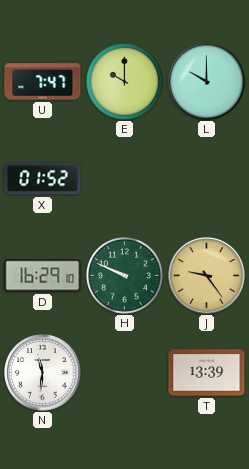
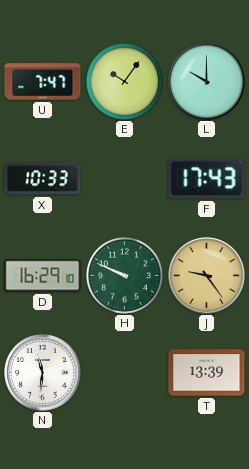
E: 10:00 -> 10:06
X: 01:52 -> 10:33
F: none -> 17:43
